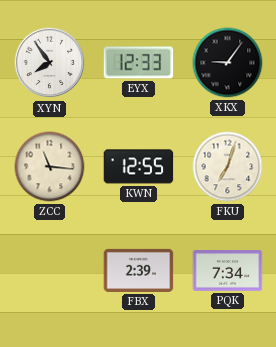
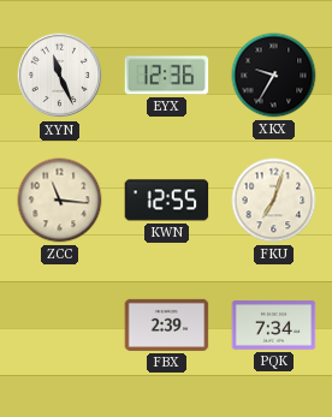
XYN: 7:54 -> 11:26
EYX: 12:33 -> 12:36
XKX: 9:06 -> 9:35
